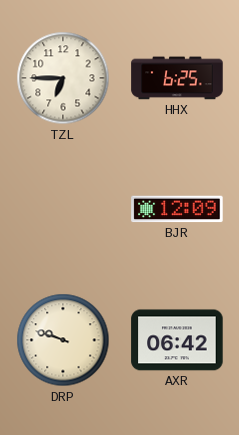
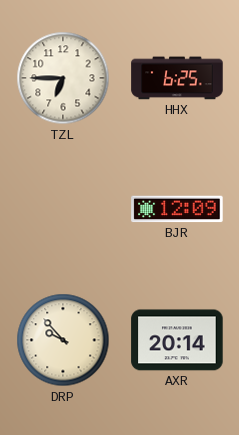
DRP: 9:48 -> 9:53
AXR: 06:42 -> 20:14
